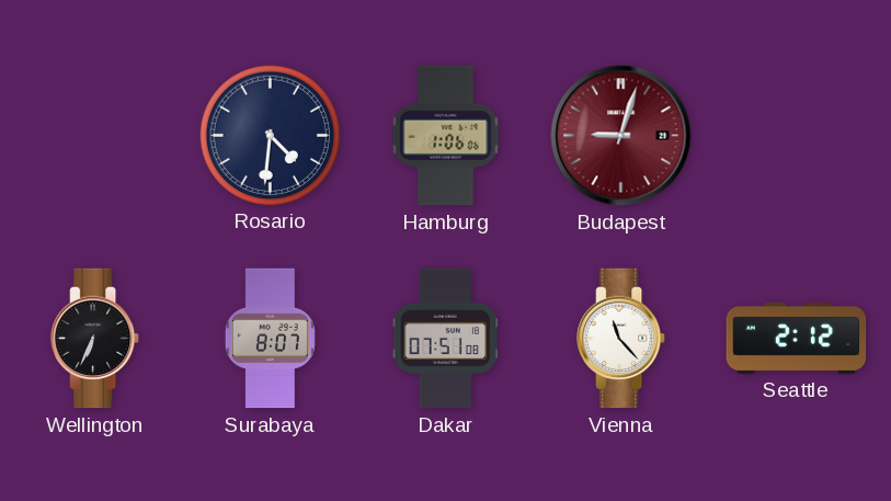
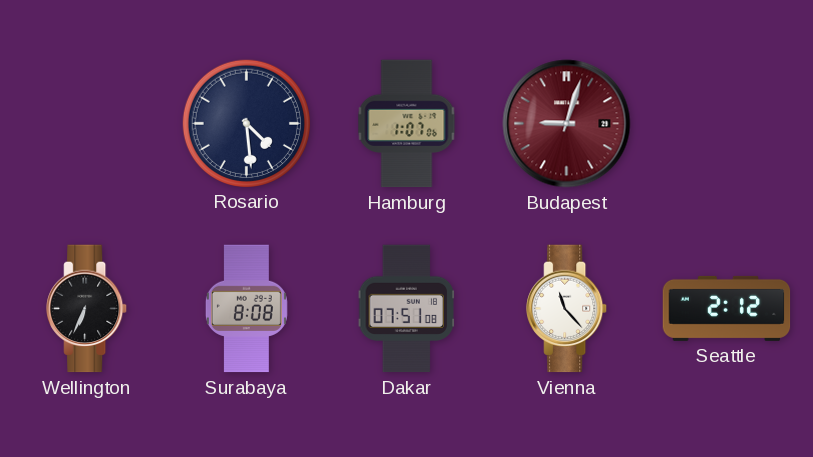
Rosario: 4:31 -> 4:29
Hamburg: 1:06 -> 1:07
Surabaya: 8:07 -> 8:08
